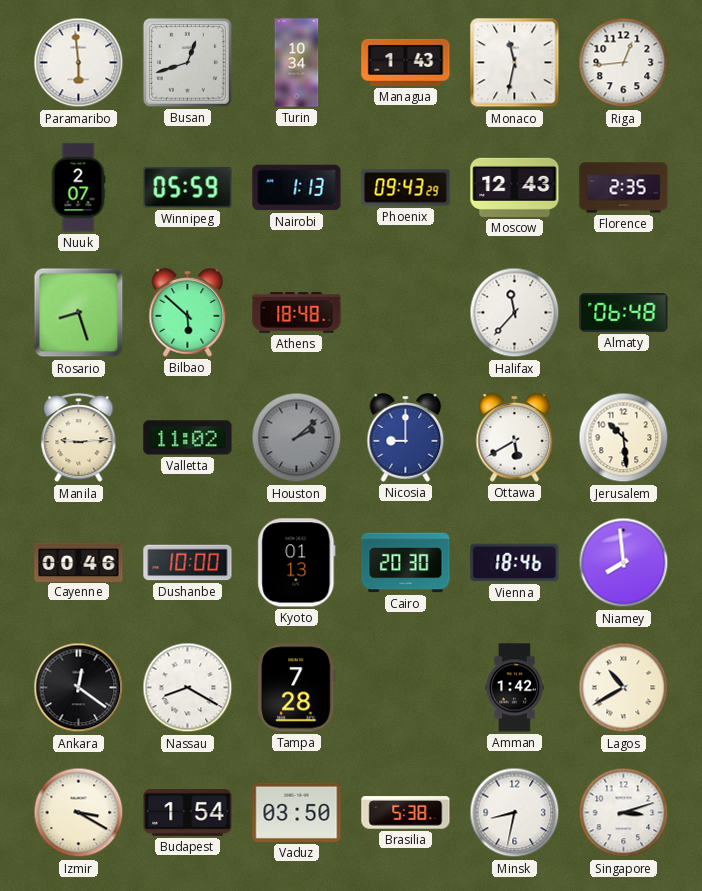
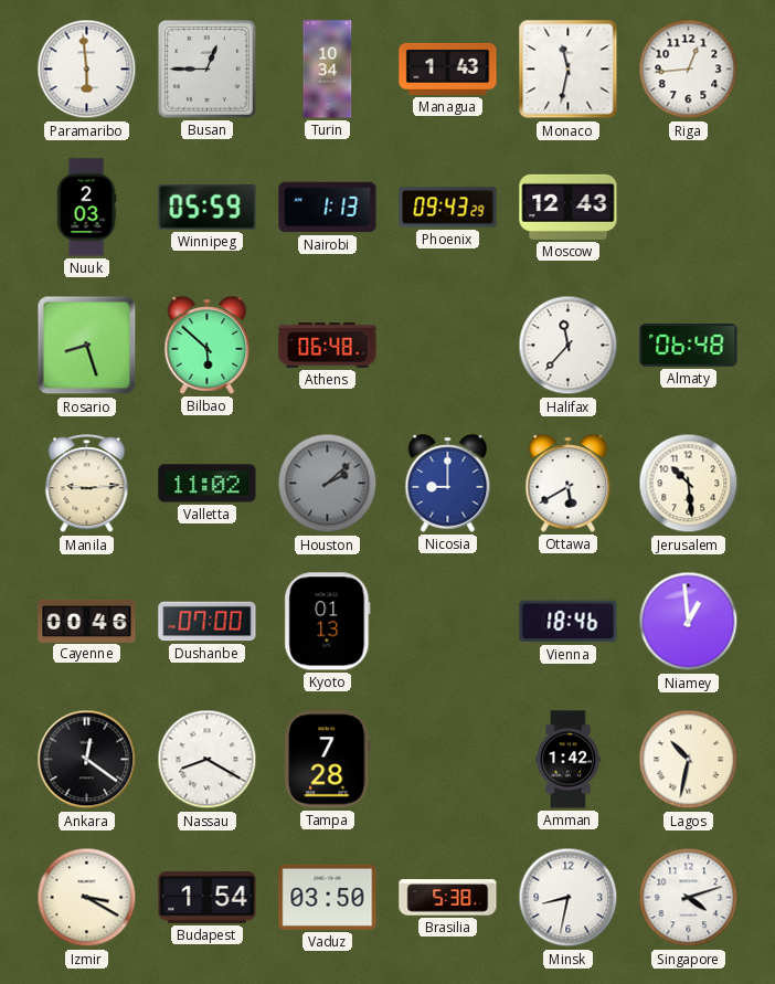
Busan: 12:42 -> 12:45
Nuuk: 2:07 -> 2:03
Florence: 2:35 -> none
Athens: 18:48 -> 06:48
Dushanbe: 10:00 -> 07:00
Cairo: 20:30 -> none
Niamey: 7:59 -> 12:59
Lagos: 10:40 -> 10:32
Singapore: 3:12 -> 4:12
